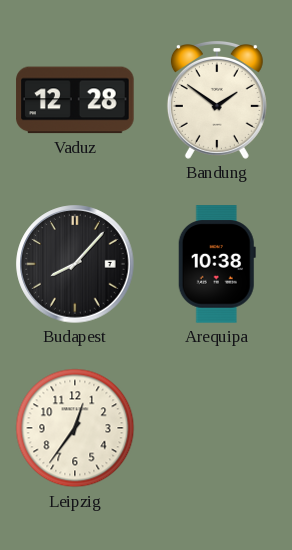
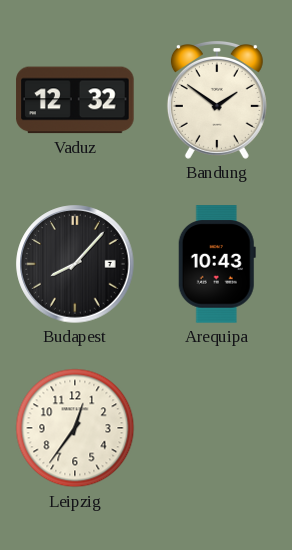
Vaduz: 12:28 -> 12:32
Arequipa: 10:38 -> 10:43
